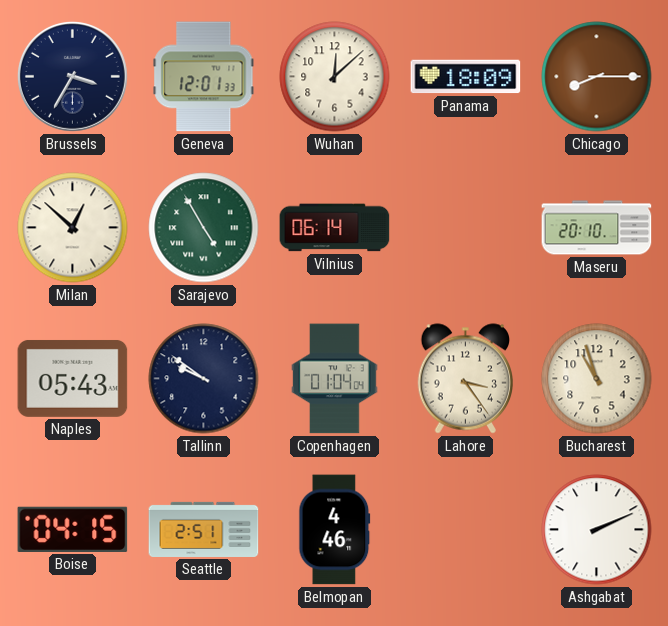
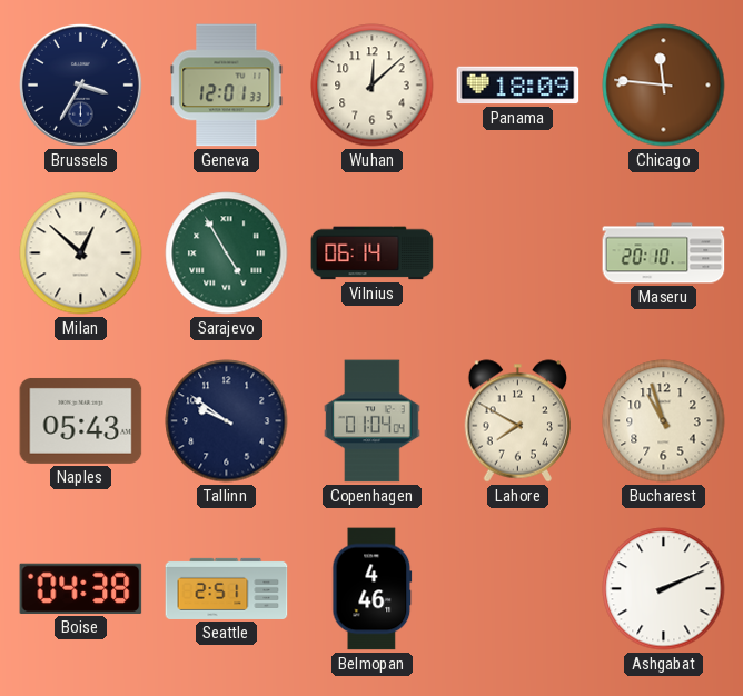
Chicago: 8:15 -> 11:46
Lahore: 3:24 -> 7:50
Boise: 04:15 -> 04:38
